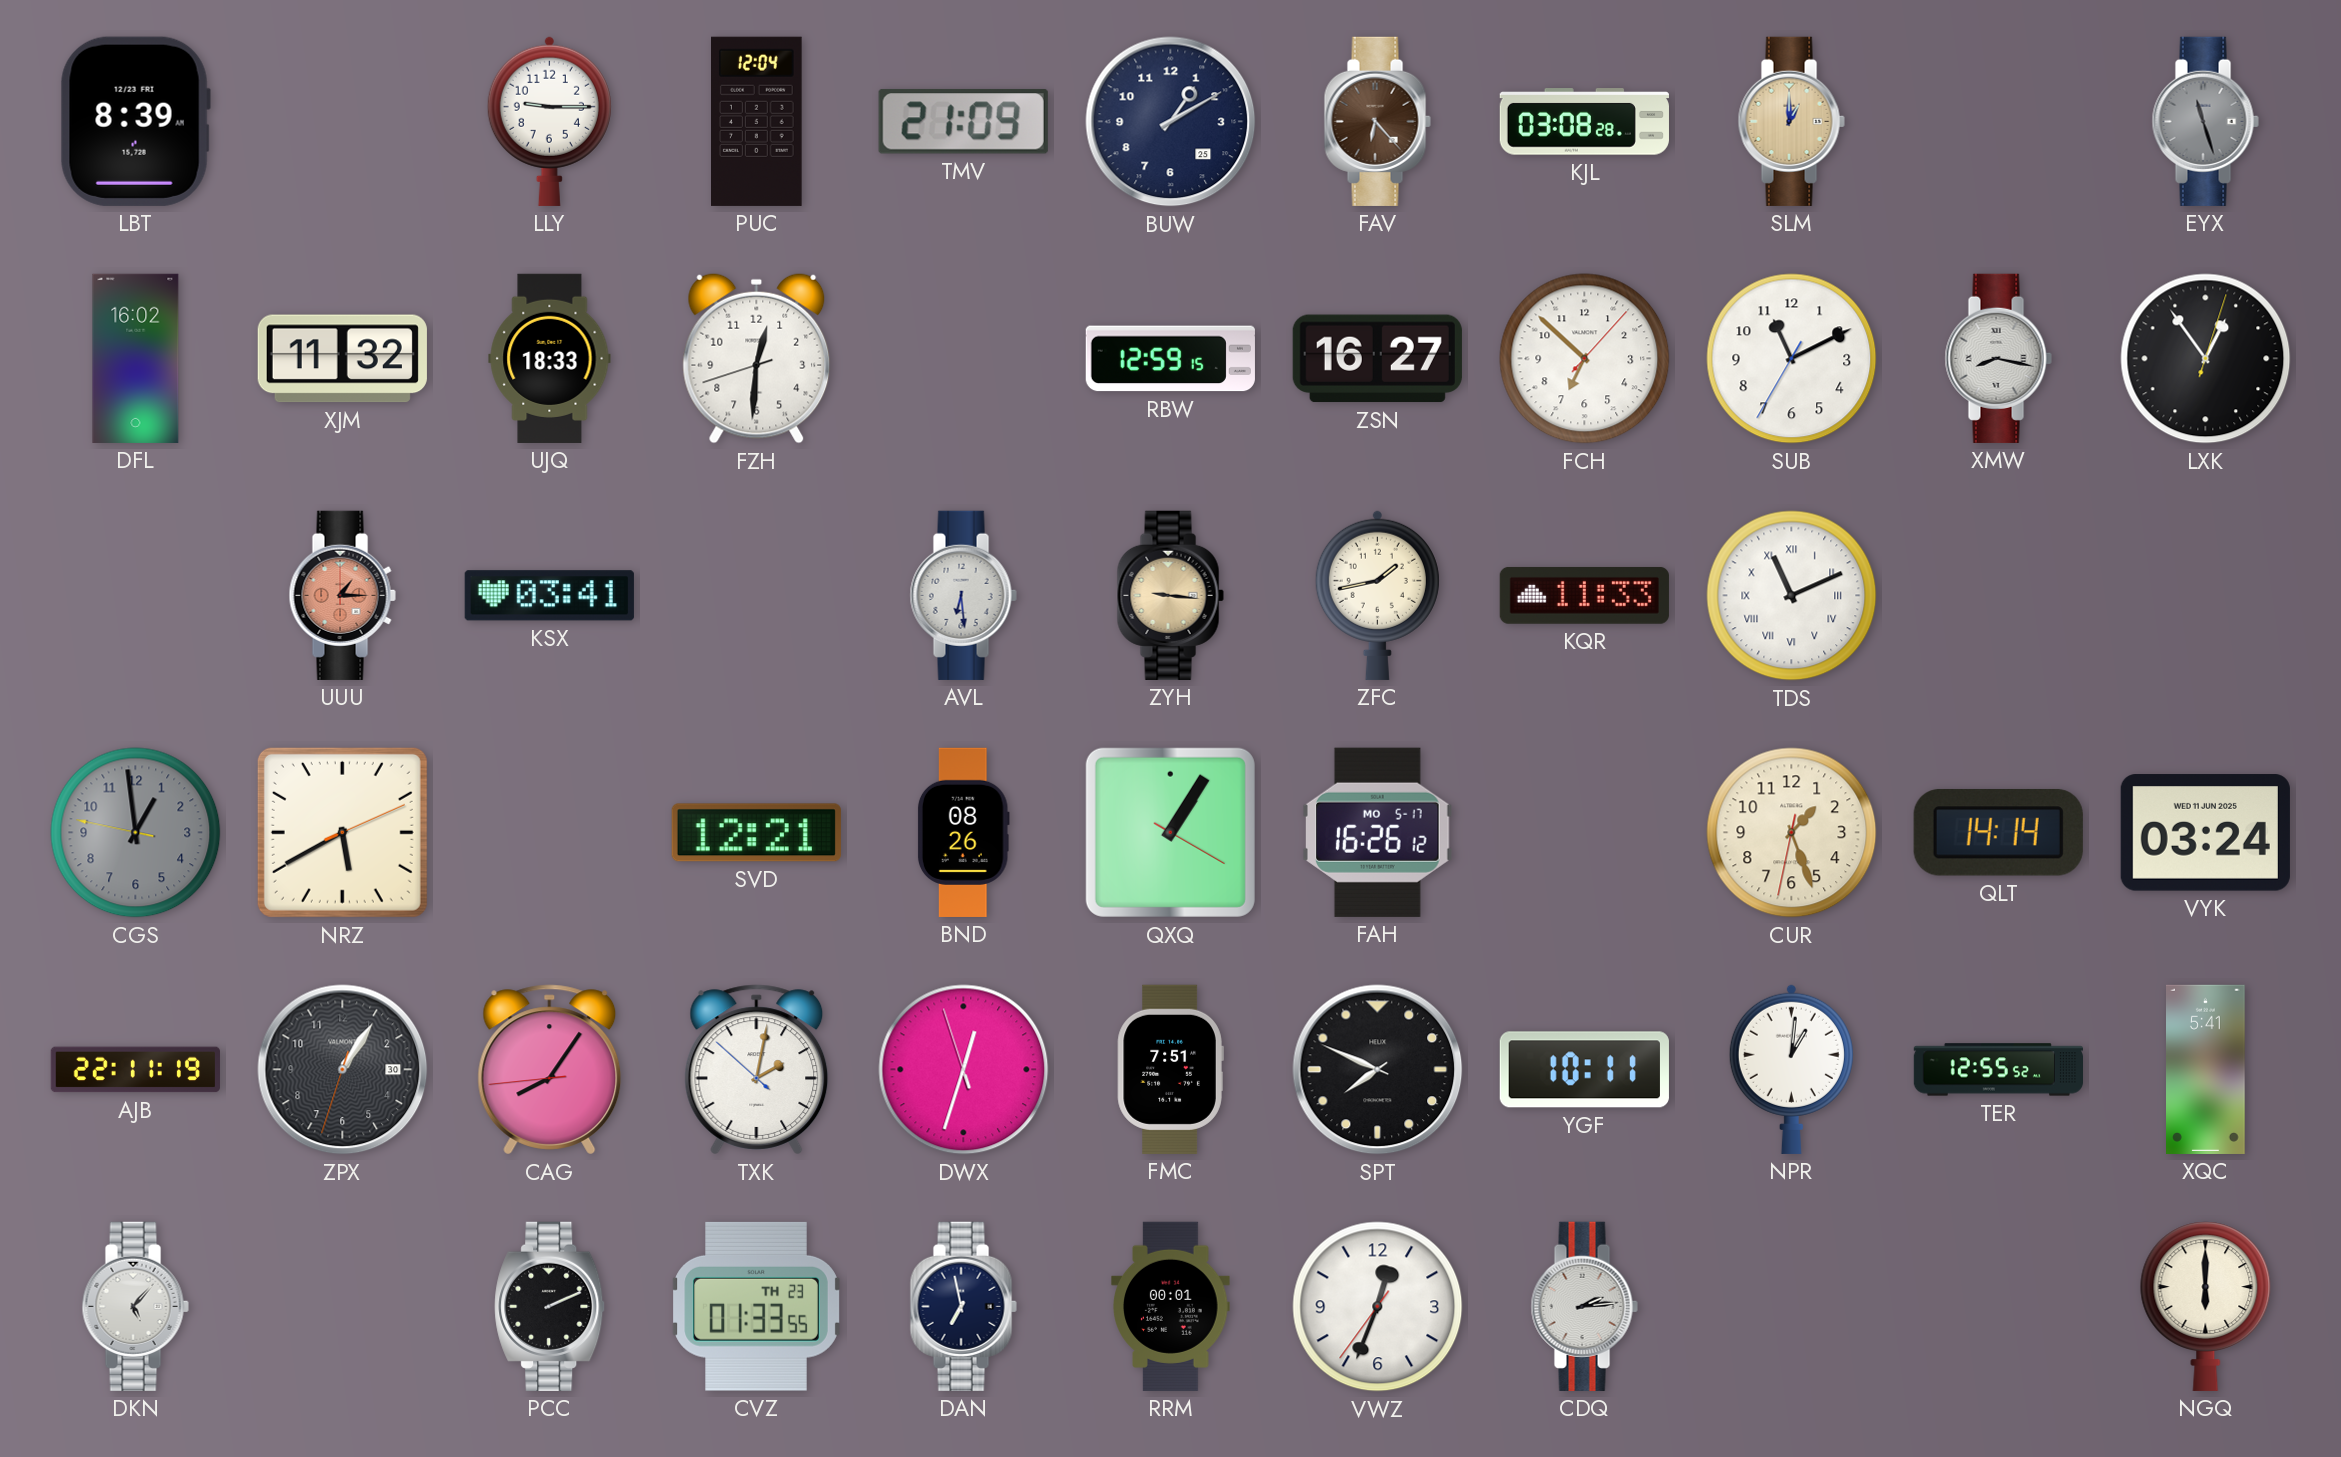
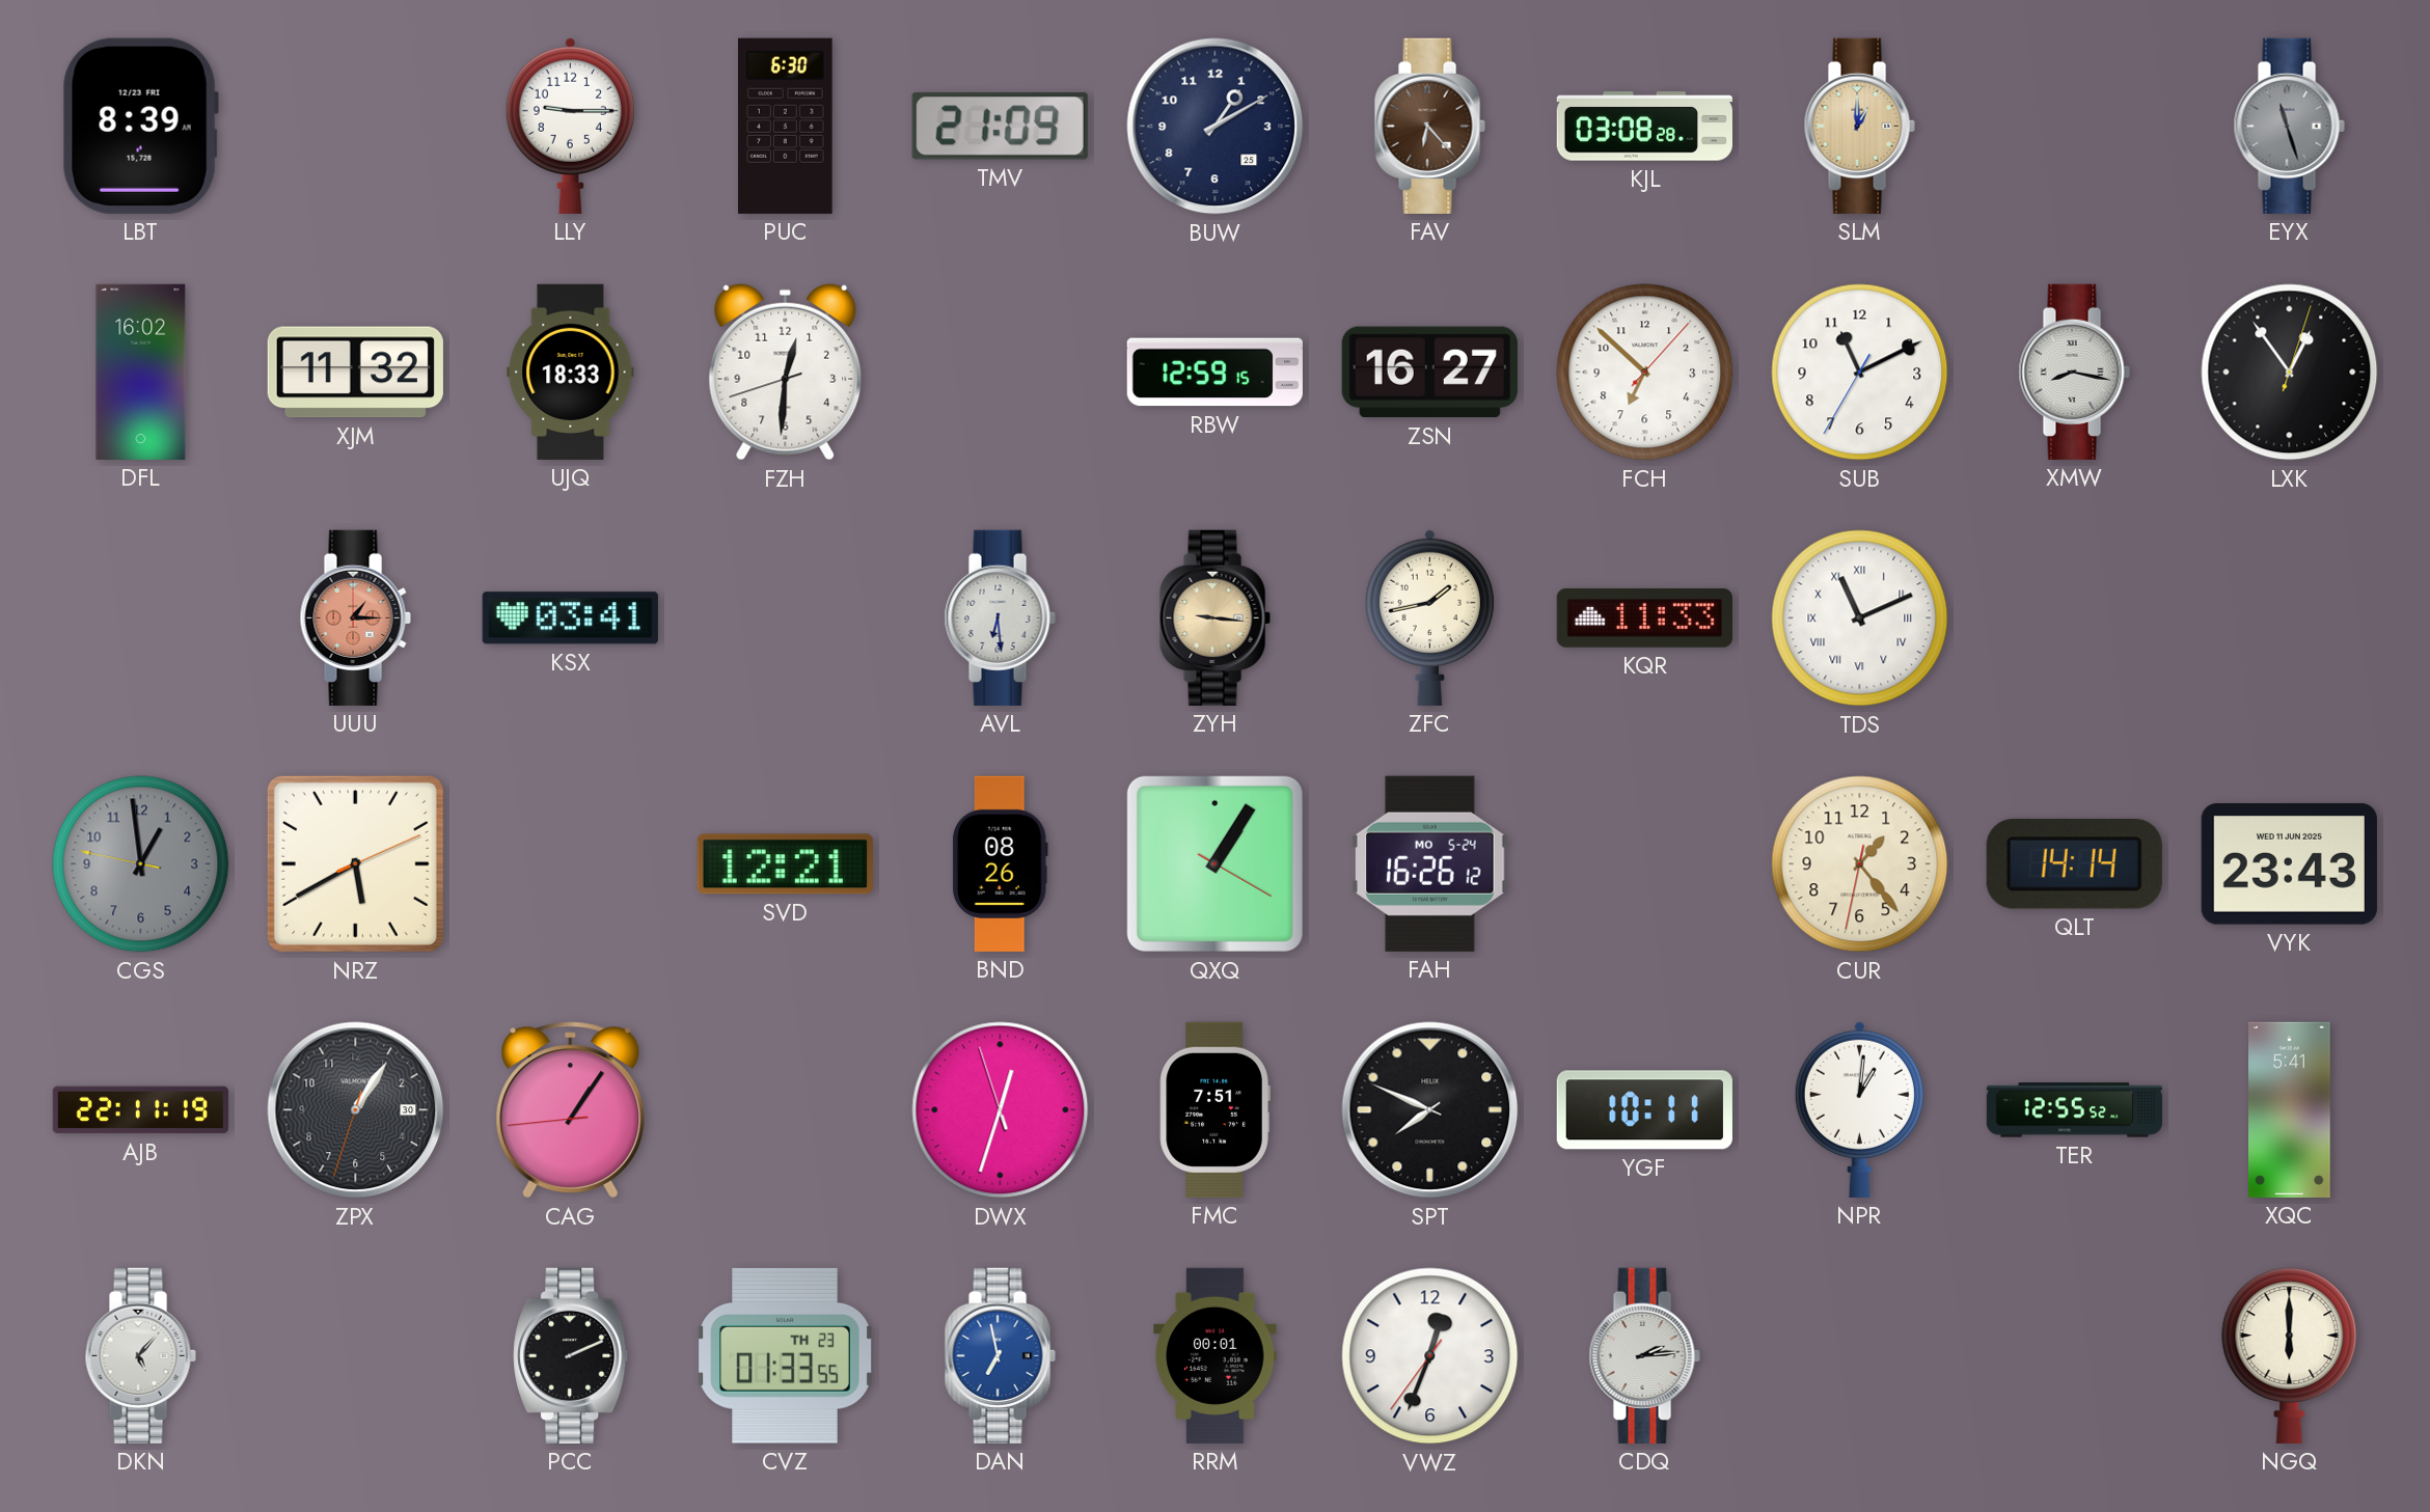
PUC: 12:04 -> 6:30
FAH date: MO 5-17 -> MO 5-24
CUR: 1:26 -> 1:23
VYK: 03:24 -> 23:43
CAG: 8:05 -> 1:05
TXK: 2:01 -> none
DAN dial: navy -> blue
